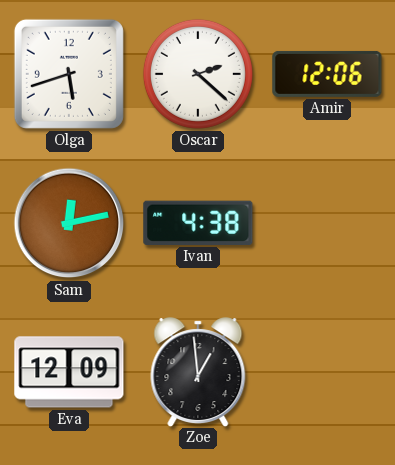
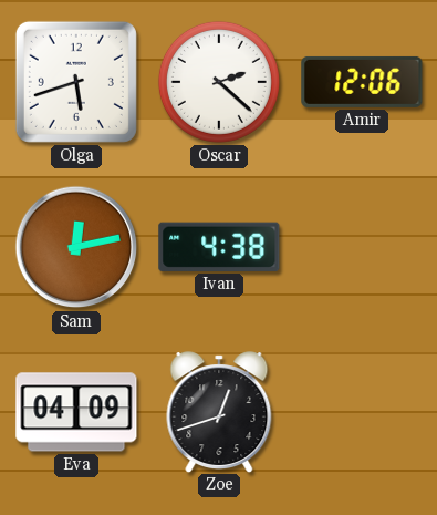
Eva: 12:09 -> 04:09
Zoe: 12:59 -> 12:42
